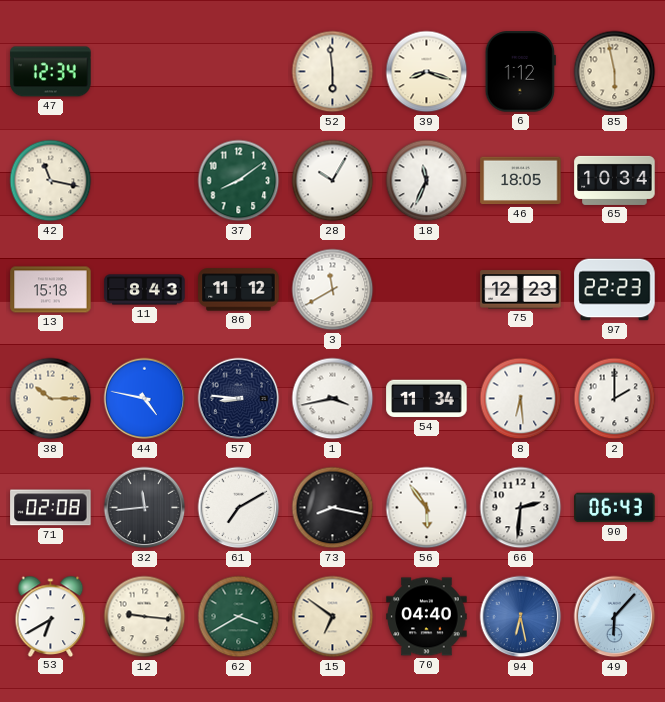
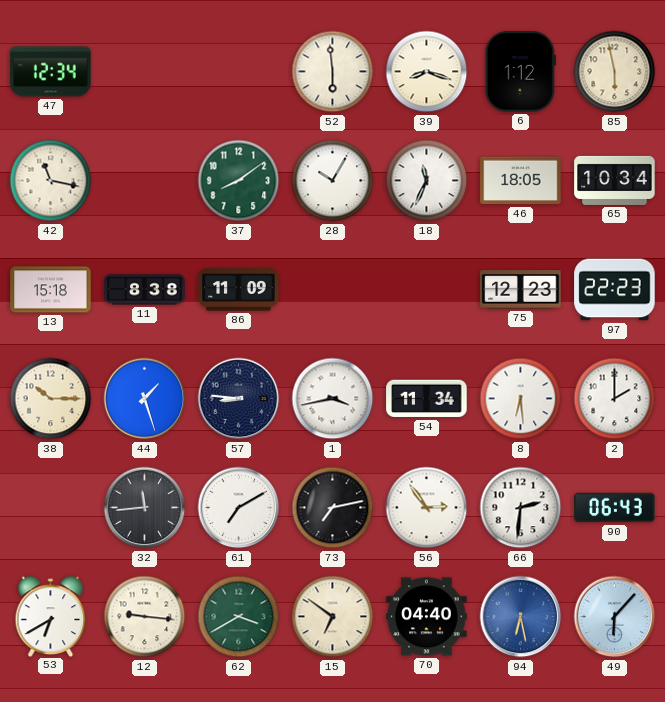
11: 8:43 -> 8:38
86: 11:12 -> 11:09
3: 11:40 -> none
44: 4:47 -> 1:27
71: 02:08 -> none
73: 8:17 -> 7:13
56: 5:54 -> 2:54
